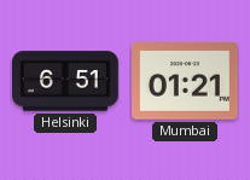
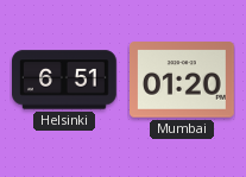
Mumbai: 01:21 -> 01:20
